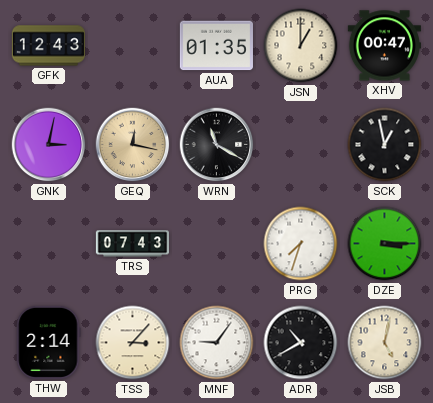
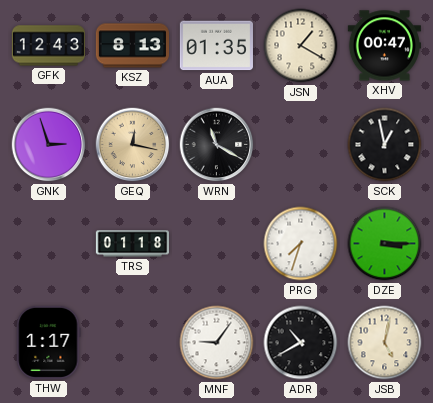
KSZ: none -> 8:13
JSN: 1:00 -> 1:20
GNK: 3:02 -> 2:57
TRS: 07:43 -> 01:18
THW: 2:14 -> 1:17
TSS: 3:07 -> none
